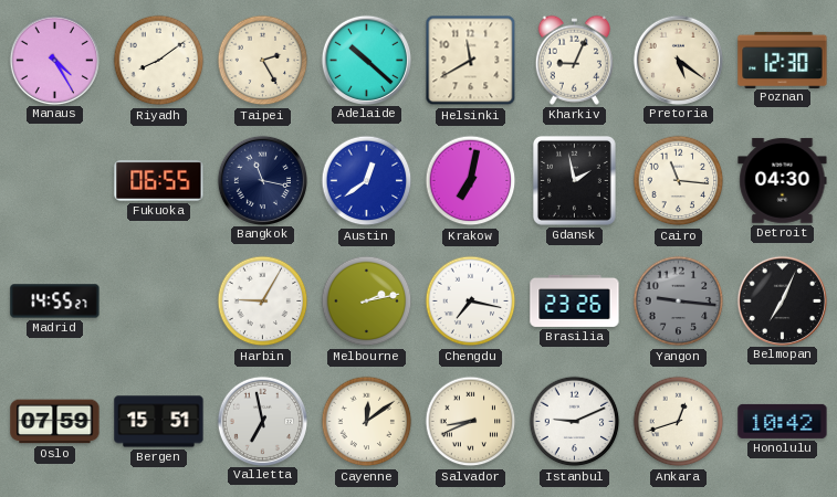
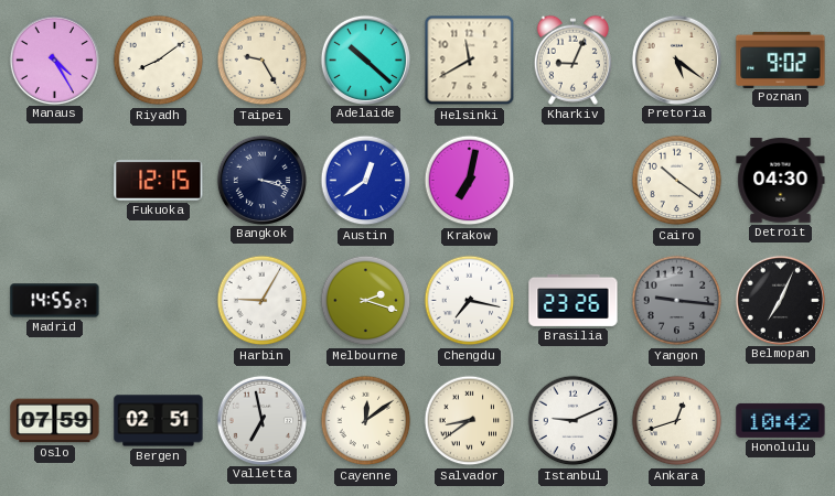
Taipei: 2:25 -> 9:25
Poznan: 12:30 -> 9:02
Fukuoka: 06:55 -> 12:15
Bangkok: 11:17 -> 3:18
Gdansk: 1:58 -> none
Cairo: 11:16 -> 10:21
Melbourne: 2:13 -> 2:18
Bergen: 15:51 -> 02:51
Salvador: 8:41 -> 8:39
